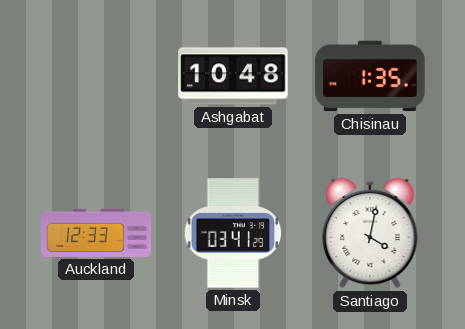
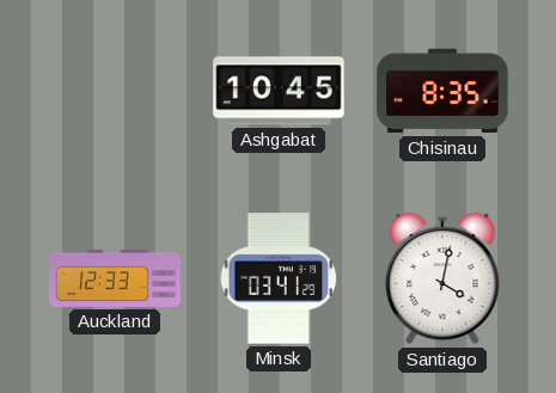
Ashgabat: 10:48 -> 10:45
Chisinau: 1:35 -> 8:35
